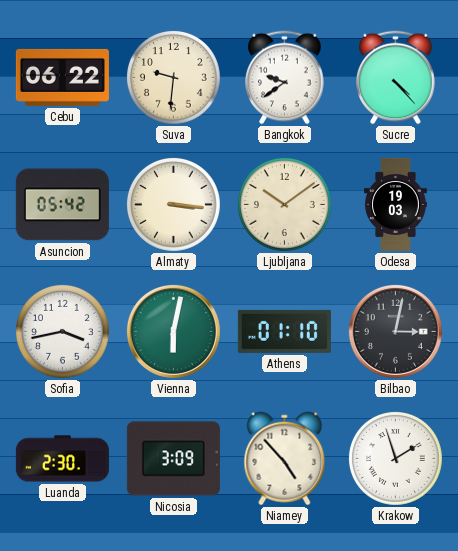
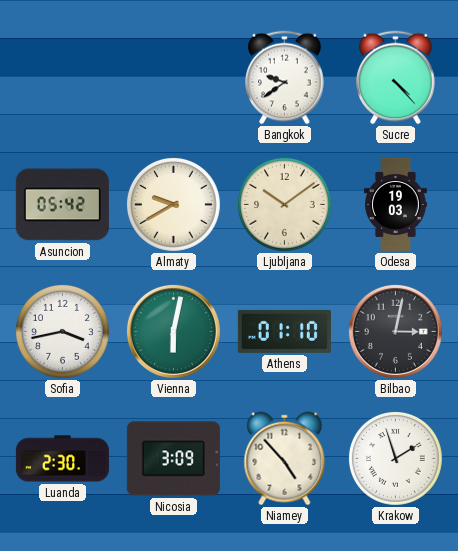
Cebu: 06:22 -> none
Suva: 9:31 -> none
Almaty: 3:16 -> 9:40
